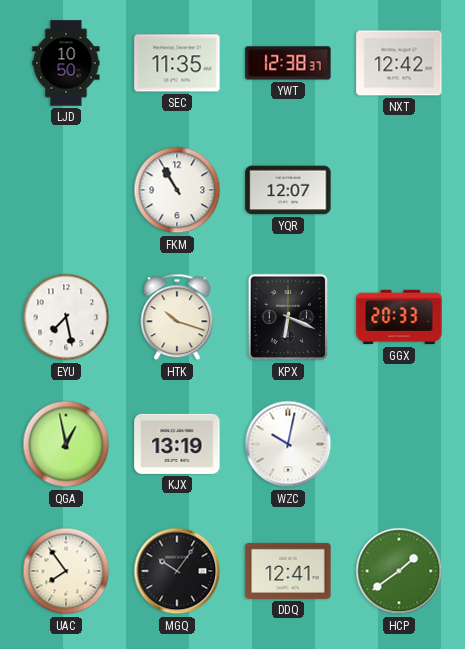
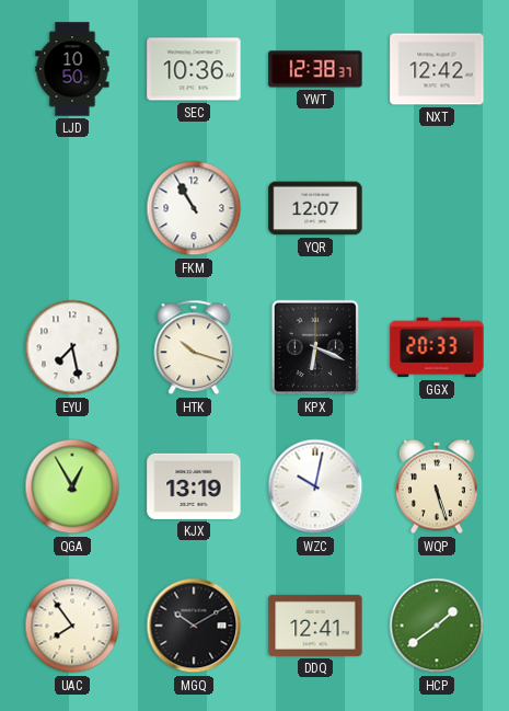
SEC: 11:35 -> 10:36
QGA: 12:58 -> 12:55
WQP: none -> 5:27
MGQ: 10:06 -> 10:10
